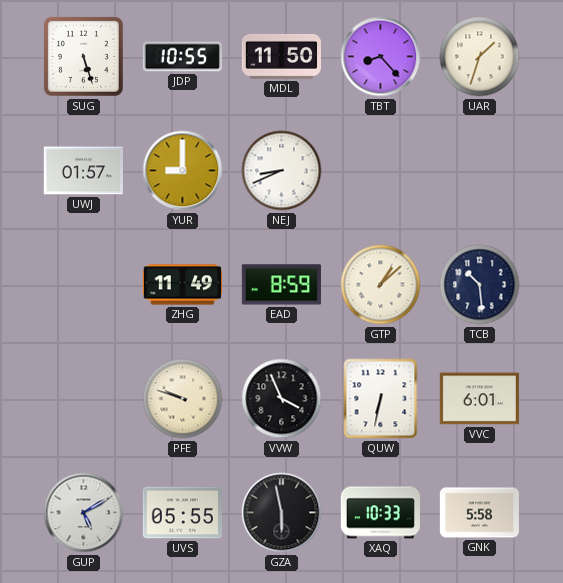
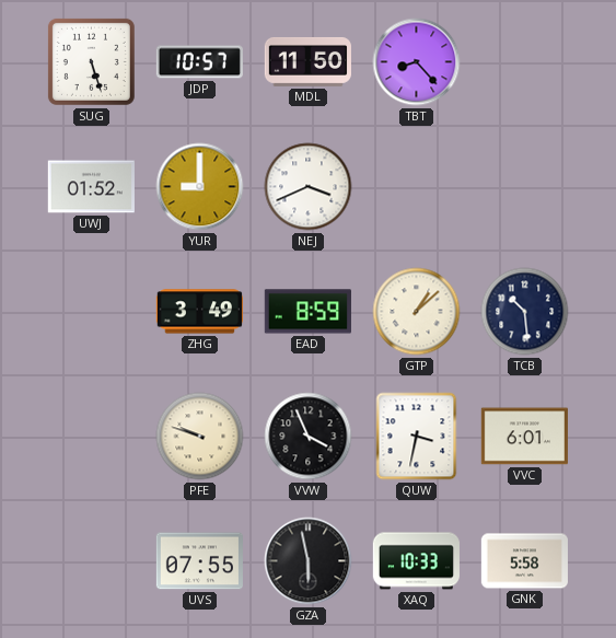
JDP: 10:55 -> 10:57
UAR: 1:33 -> none
UWJ: 01:57 -> 01:52
NEJ: 8:41 -> 3:41
ZHG: 11:49 -> 3:49
QUW: 6:32 -> 3:32
GUP: 5:10 -> none
UVS: 05:55 -> 07:55
